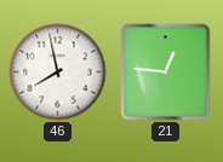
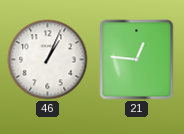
46: 7:58 -> 1:04
